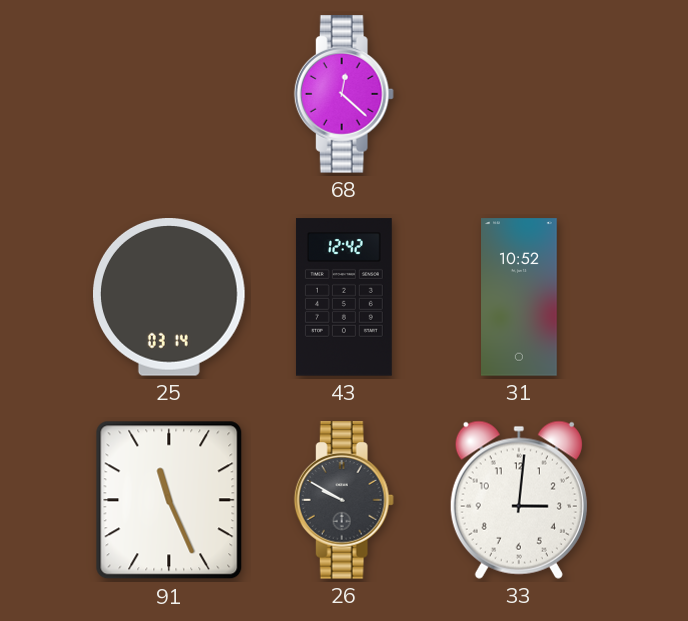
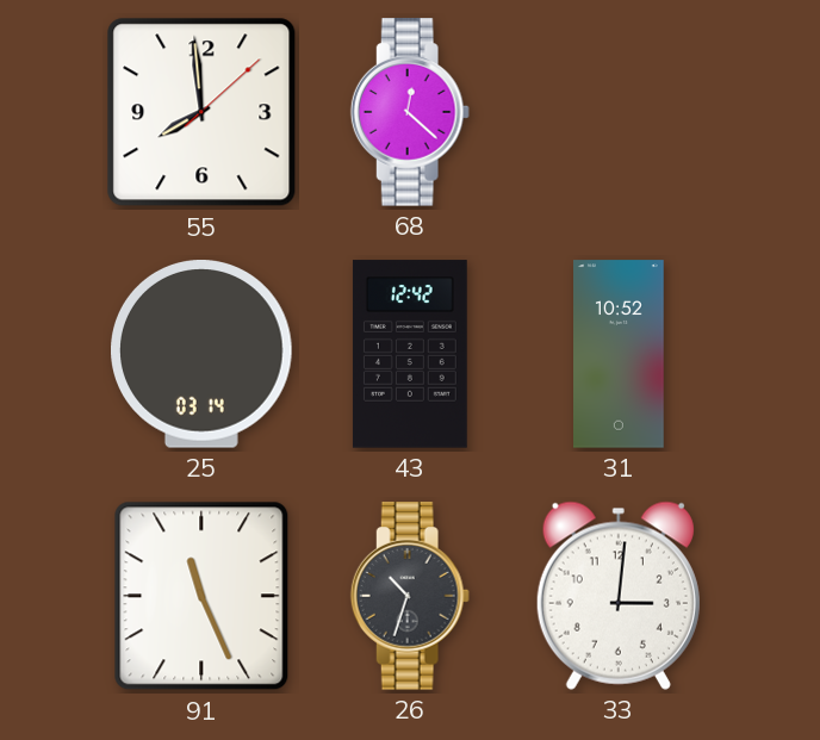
55: none -> 7:59
26: 9:50 -> 10:33
